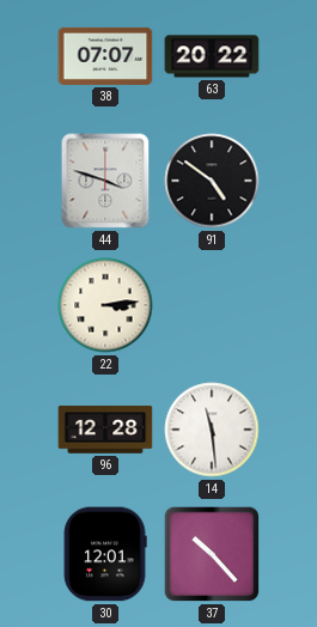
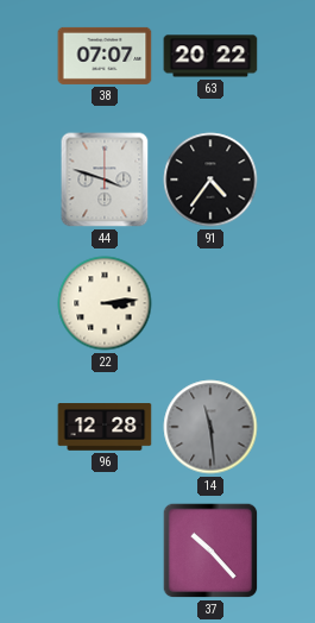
91: 4:51 -> 4:36
14 dial: white -> grey
30: 12:01 -> none
